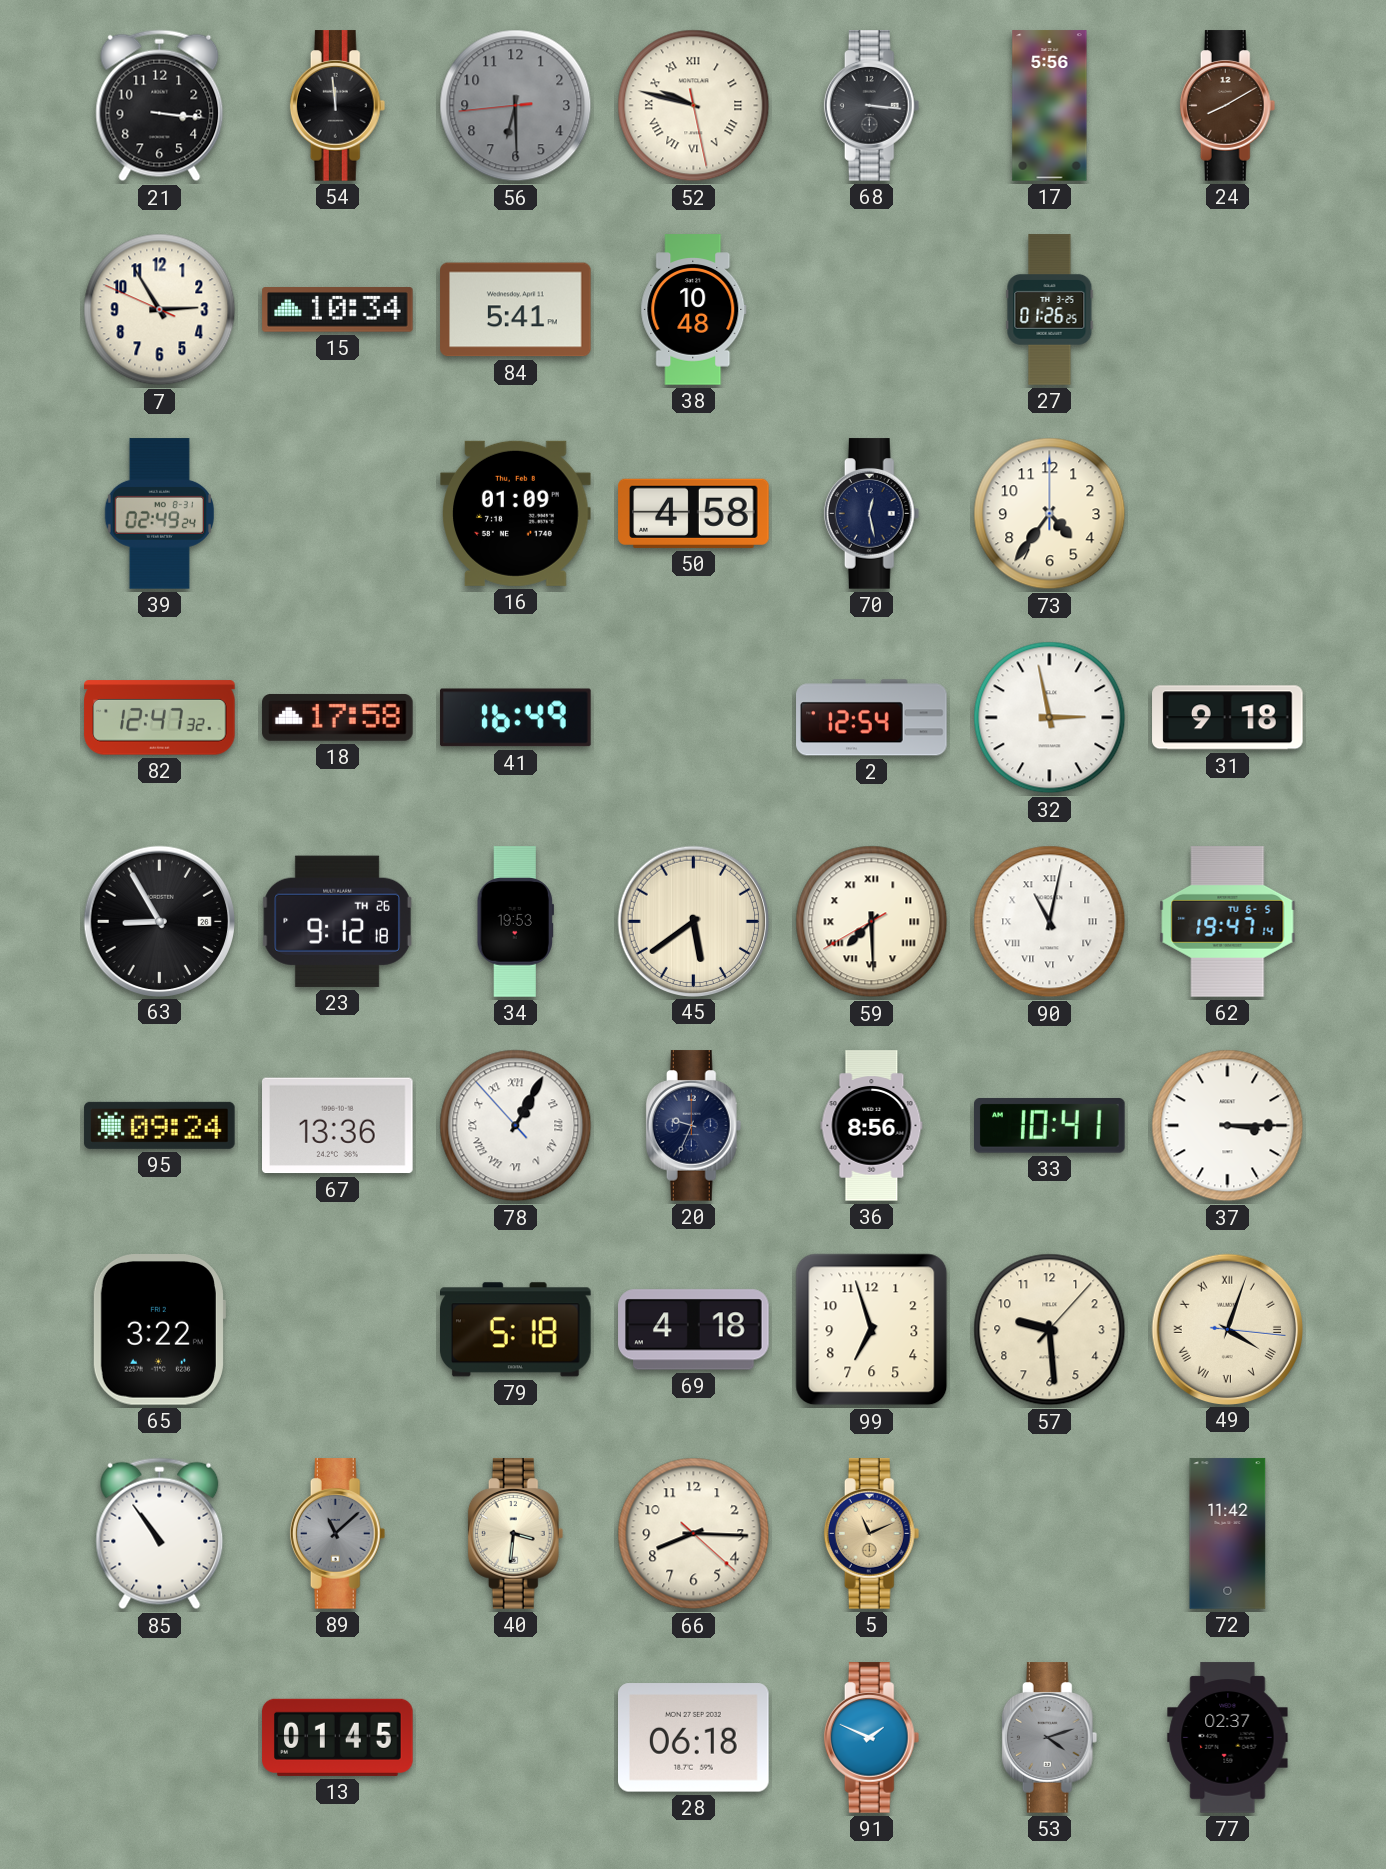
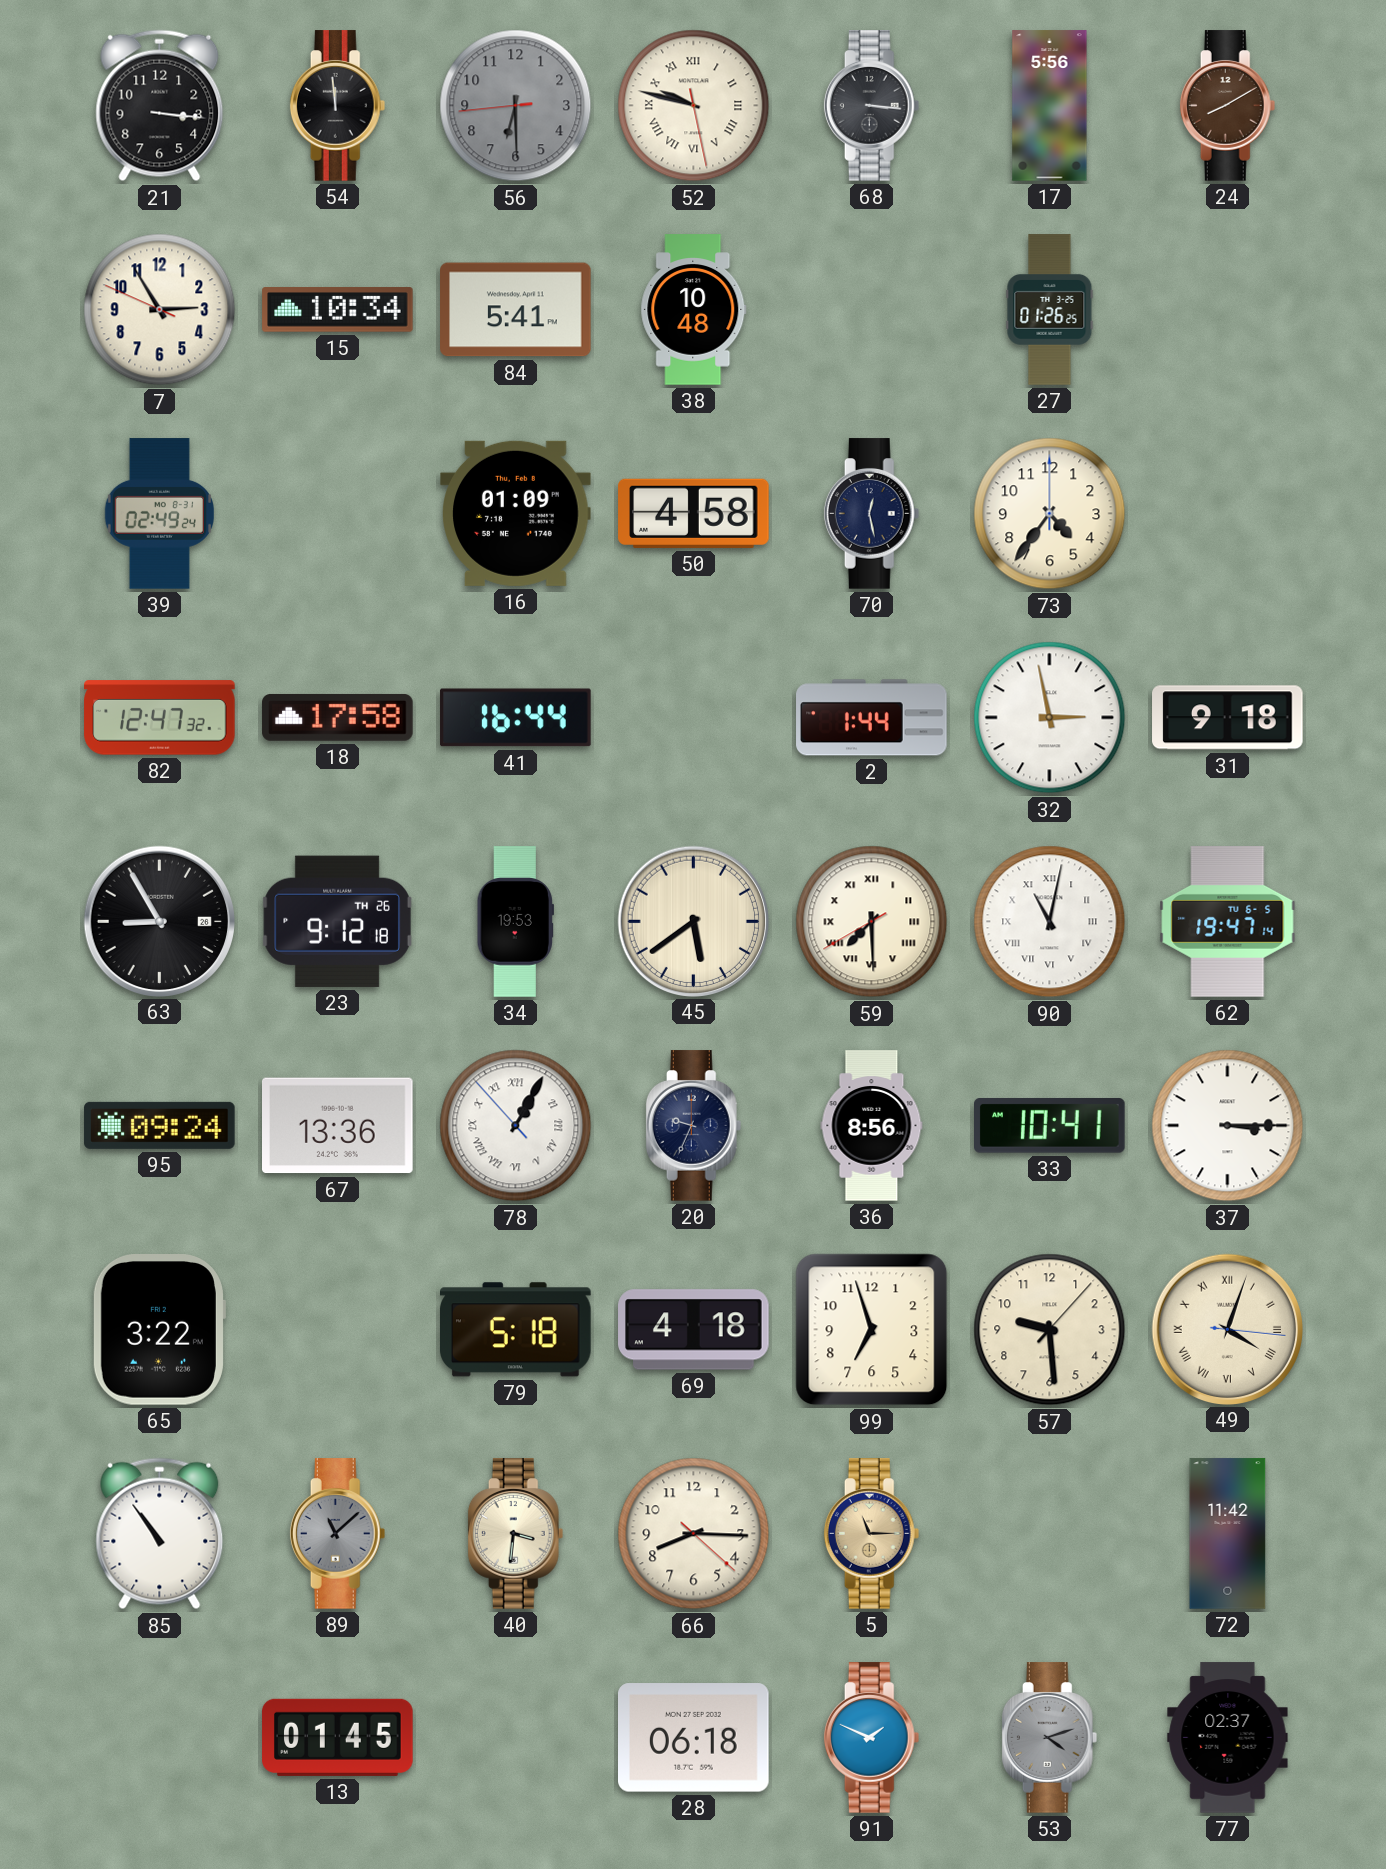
41: 16:49 -> 16:44
2: 12:54 -> 1:44
5: 11:11 -> 11:15
